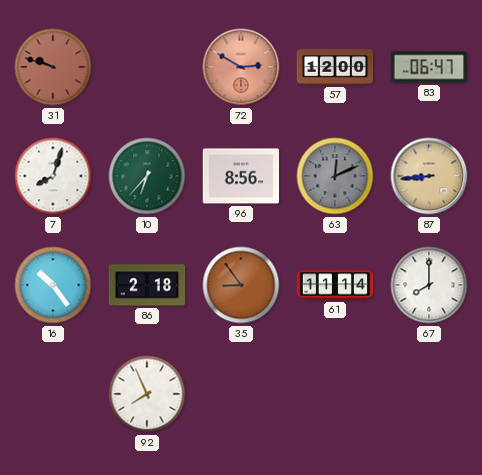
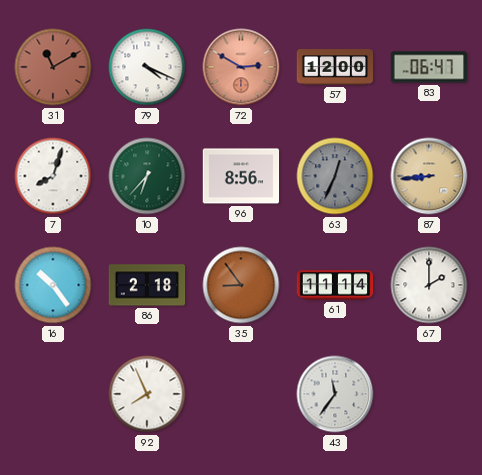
31: 9:48 -> 11:10
79: none -> 4:19
63: 12:11 -> 12:34
67: 8:00 -> 2:00
43: none -> 11:36
